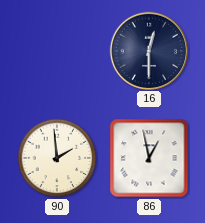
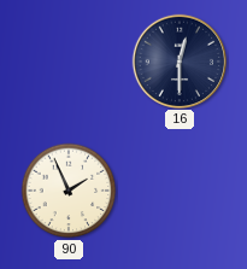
90: 1:59 -> 1:56
86: 12:58 -> none
